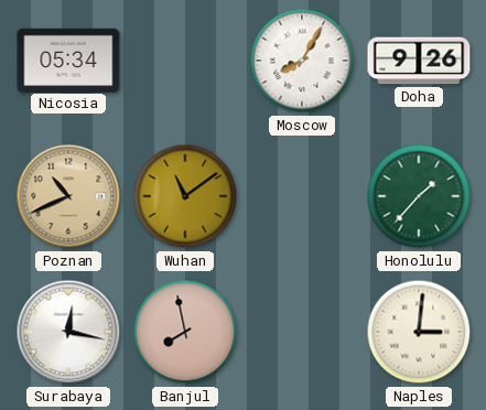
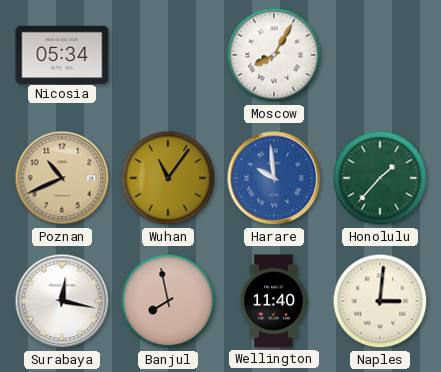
Doha: 9:26 -> none
Wuhan: 11:09 -> 11:06
Harare: none -> 9:59
Wellington: none -> 11:40
